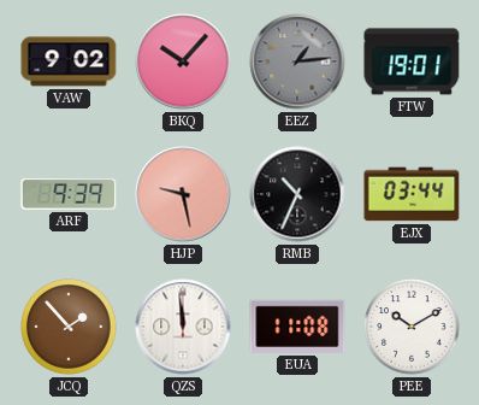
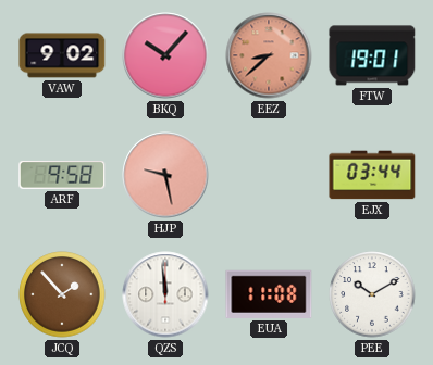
EEZ: 1:14 -> 8:38
EEZ dial: grey -> salmon
ARF: 9:39 -> 9:58
RMB: 10:34 -> none
